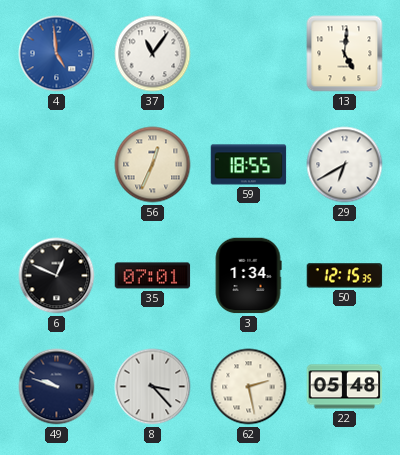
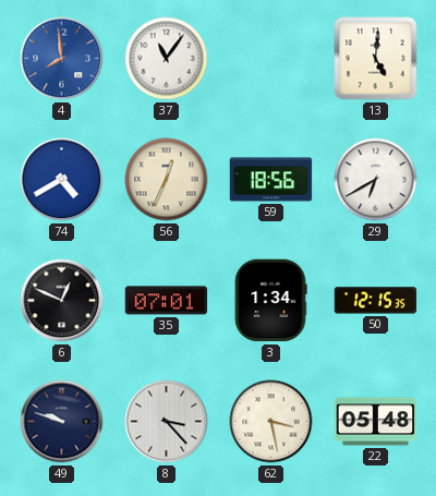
4: 4:59 -> 7:59
74: none -> 4:40
59: 18:55 -> 18:56
62: 2:28 -> 3:28
